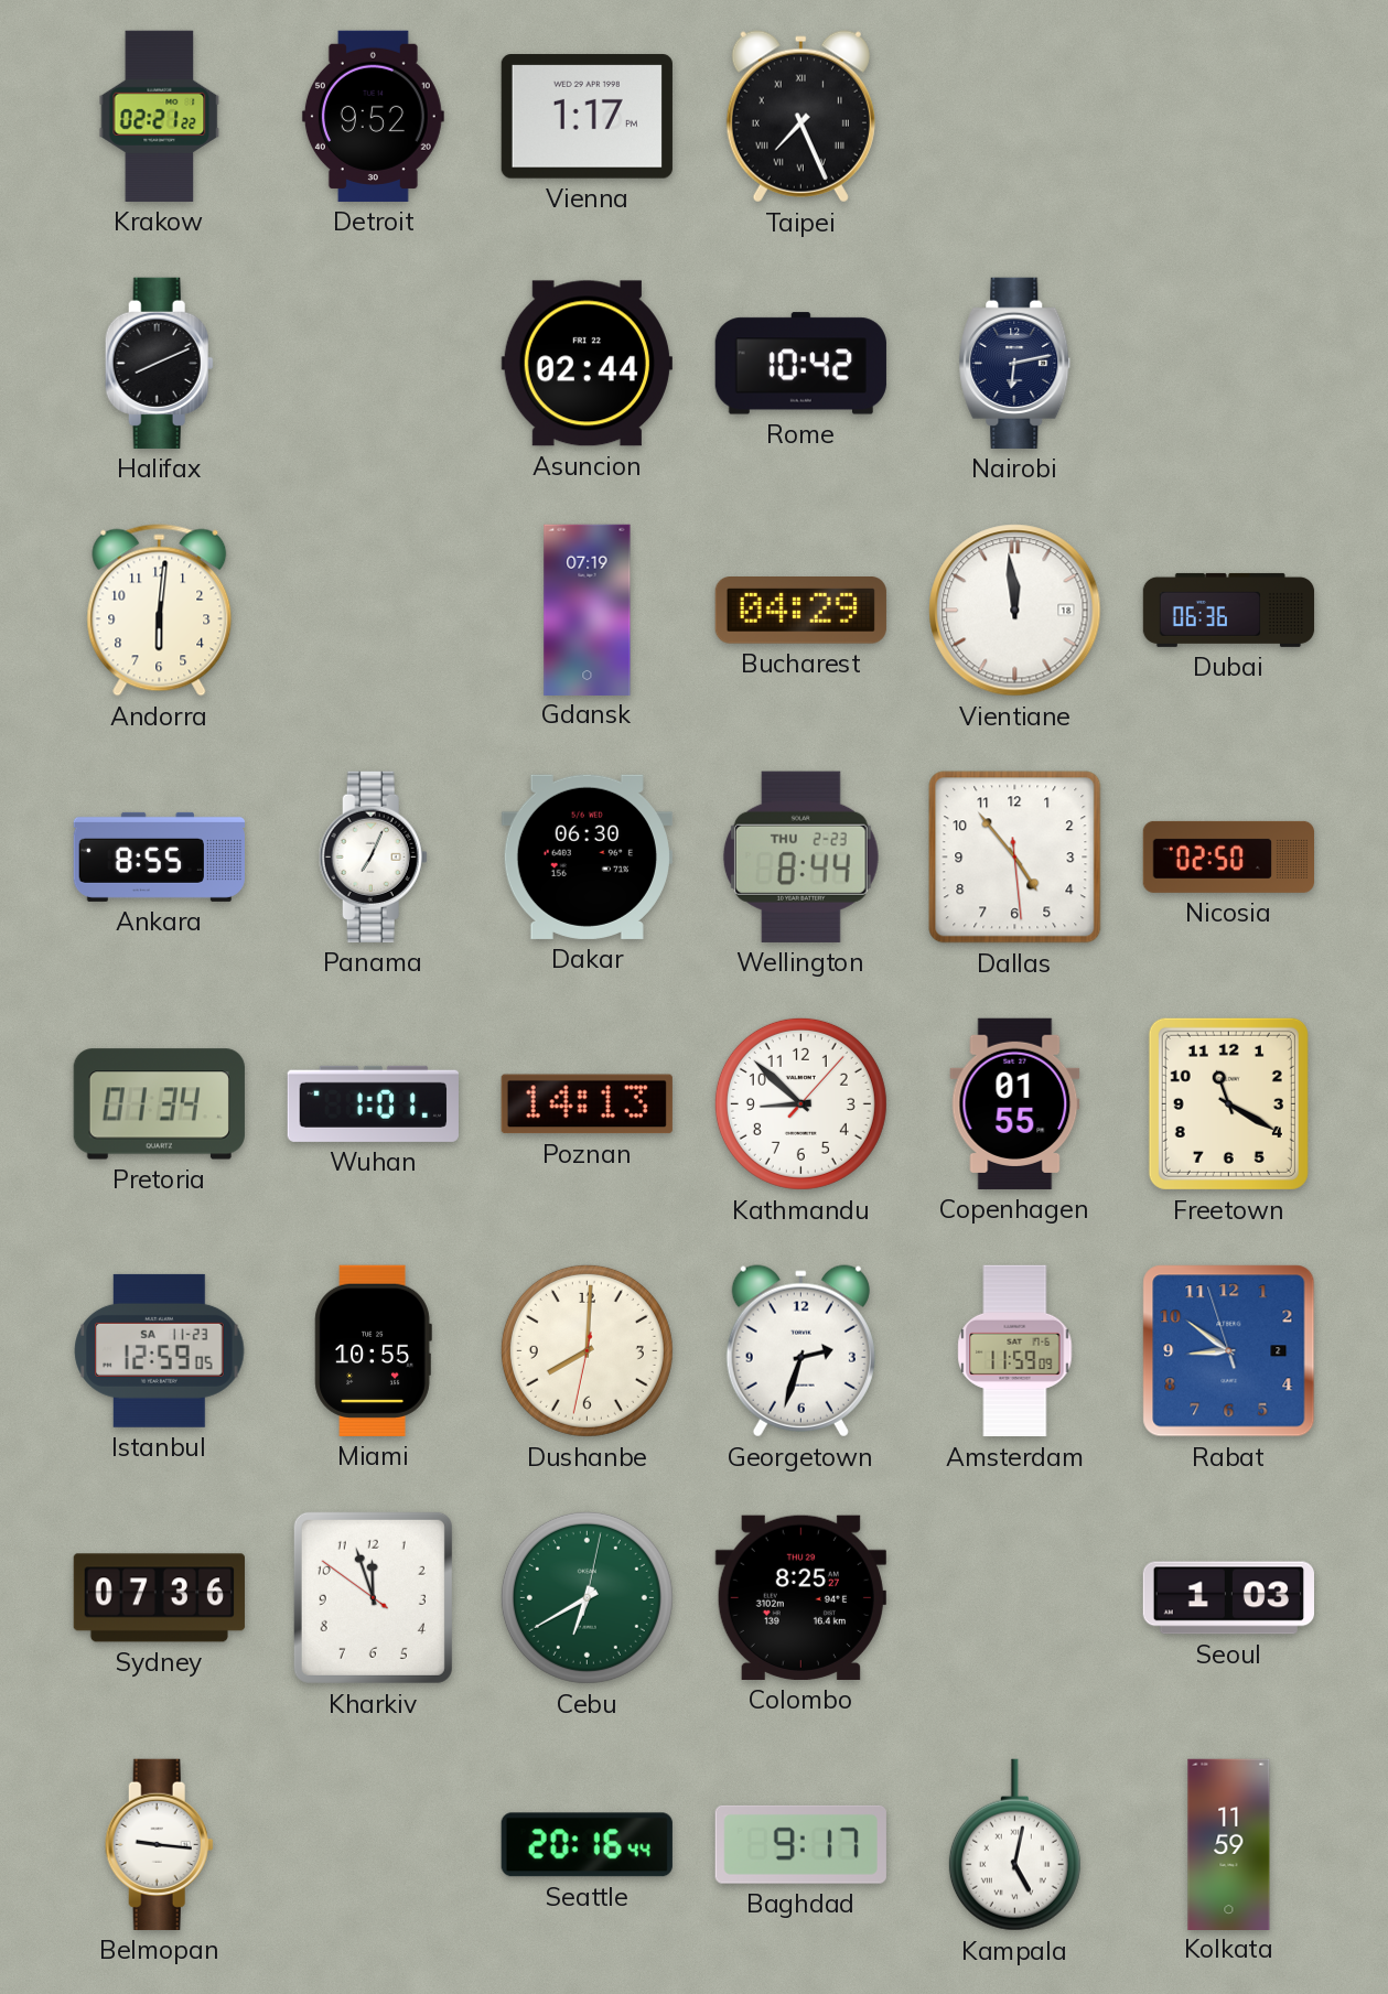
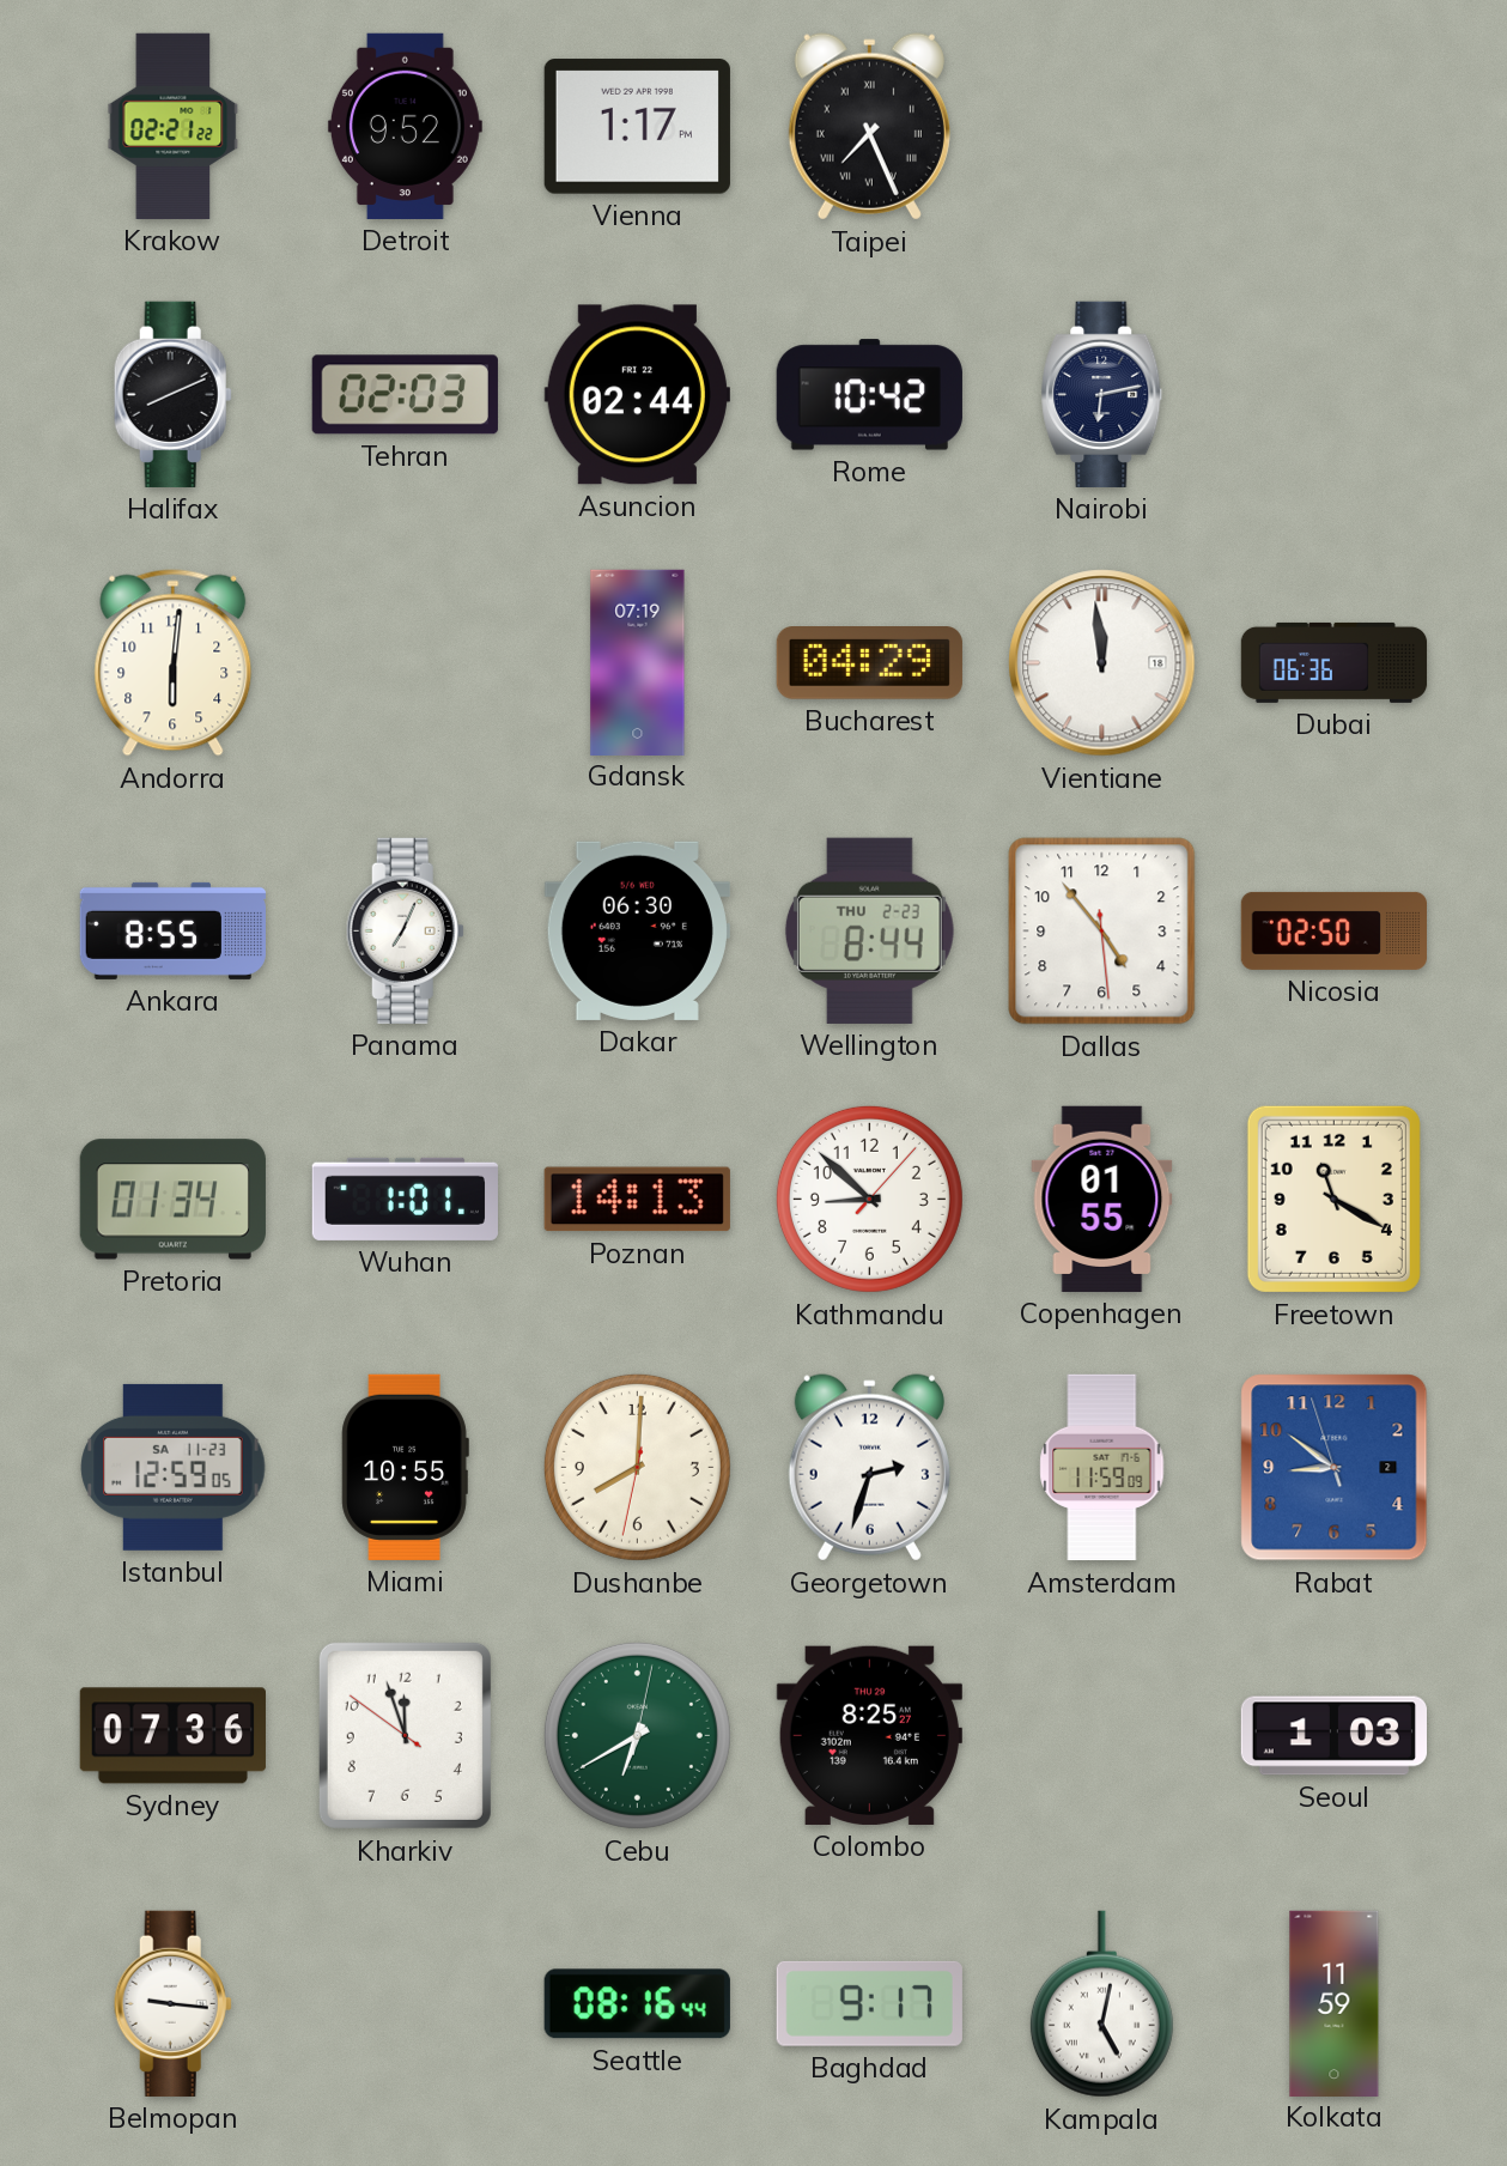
Tehran: none -> 02:03
Seattle: 20:16 -> 08:16
